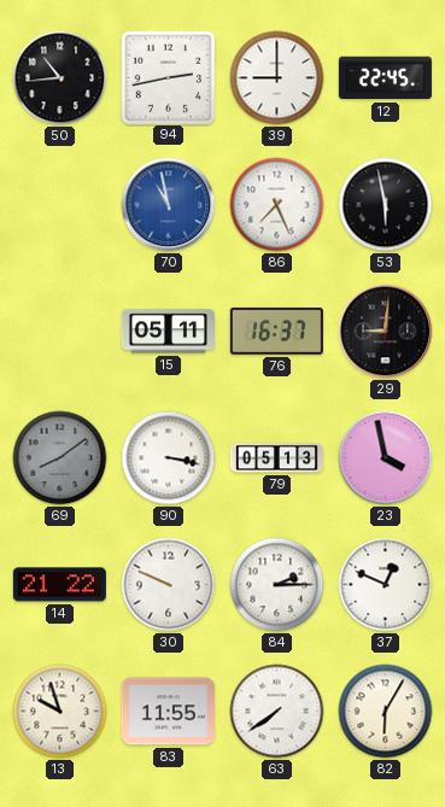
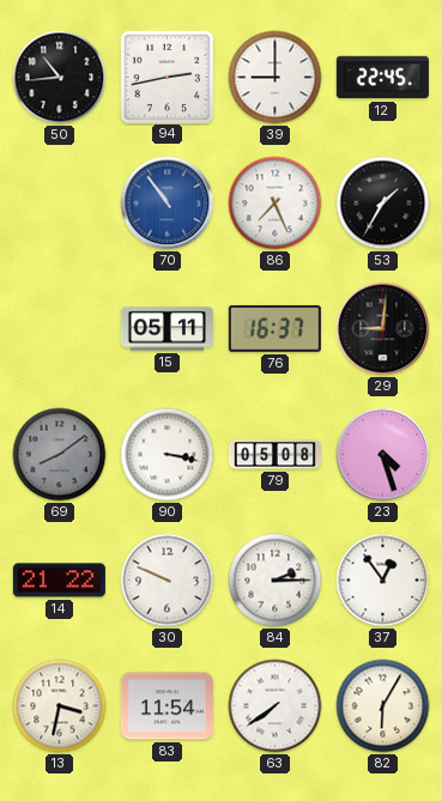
70: 10:58 -> 10:54
53: 5:58 -> 1:35
79: 05:13 -> 05:08
23: 3:58 -> 4:27
37: 12:49 -> 12:54
13: 9:57 -> 3:32
83: 11:55 -> 11:54
